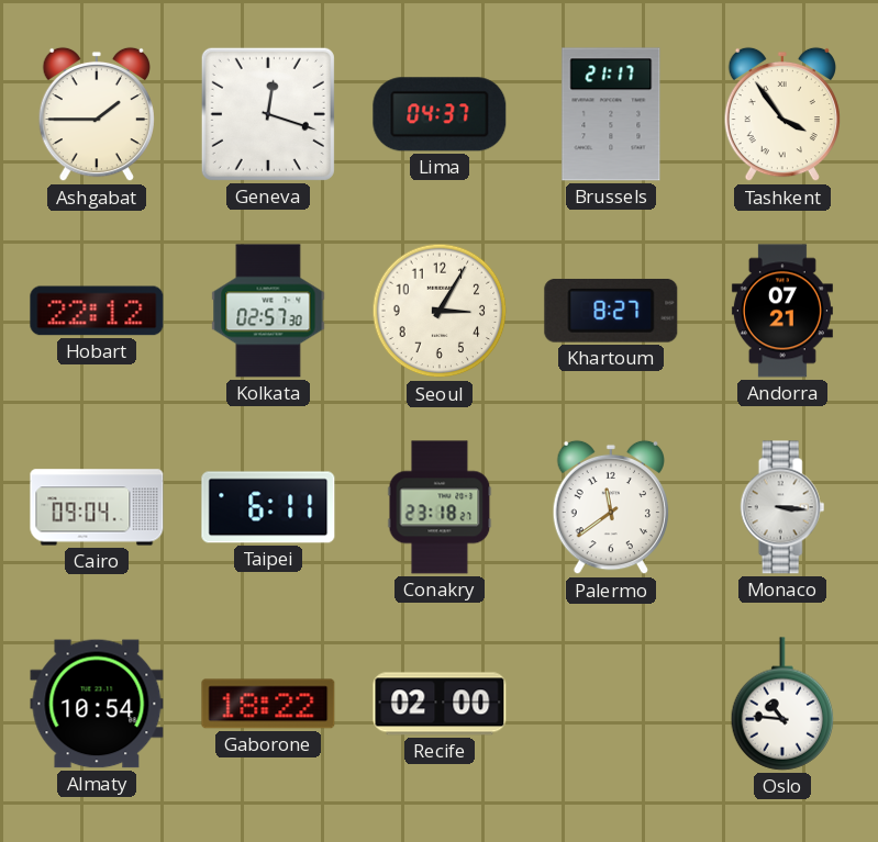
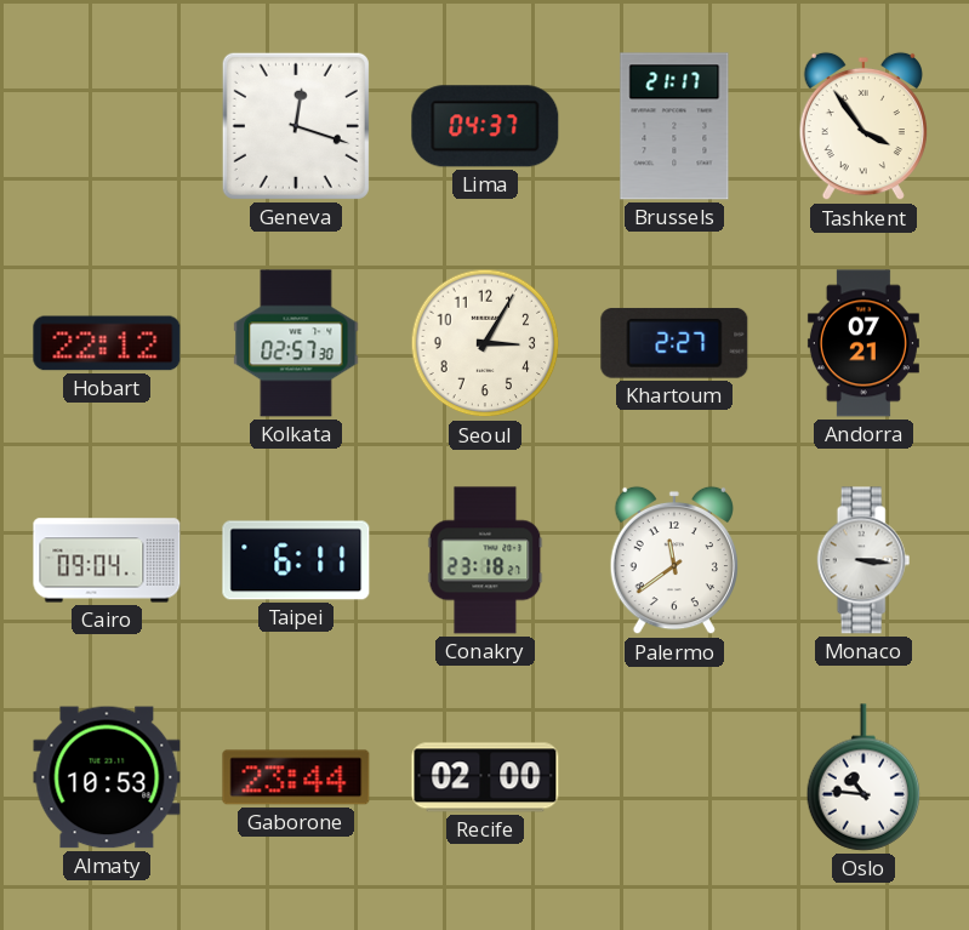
Ashgabat: 1:45 -> none
Khartoum: 8:27 -> 2:27
Almaty: 10:54 -> 10:53
Gaborone: 18:22 -> 23:44
